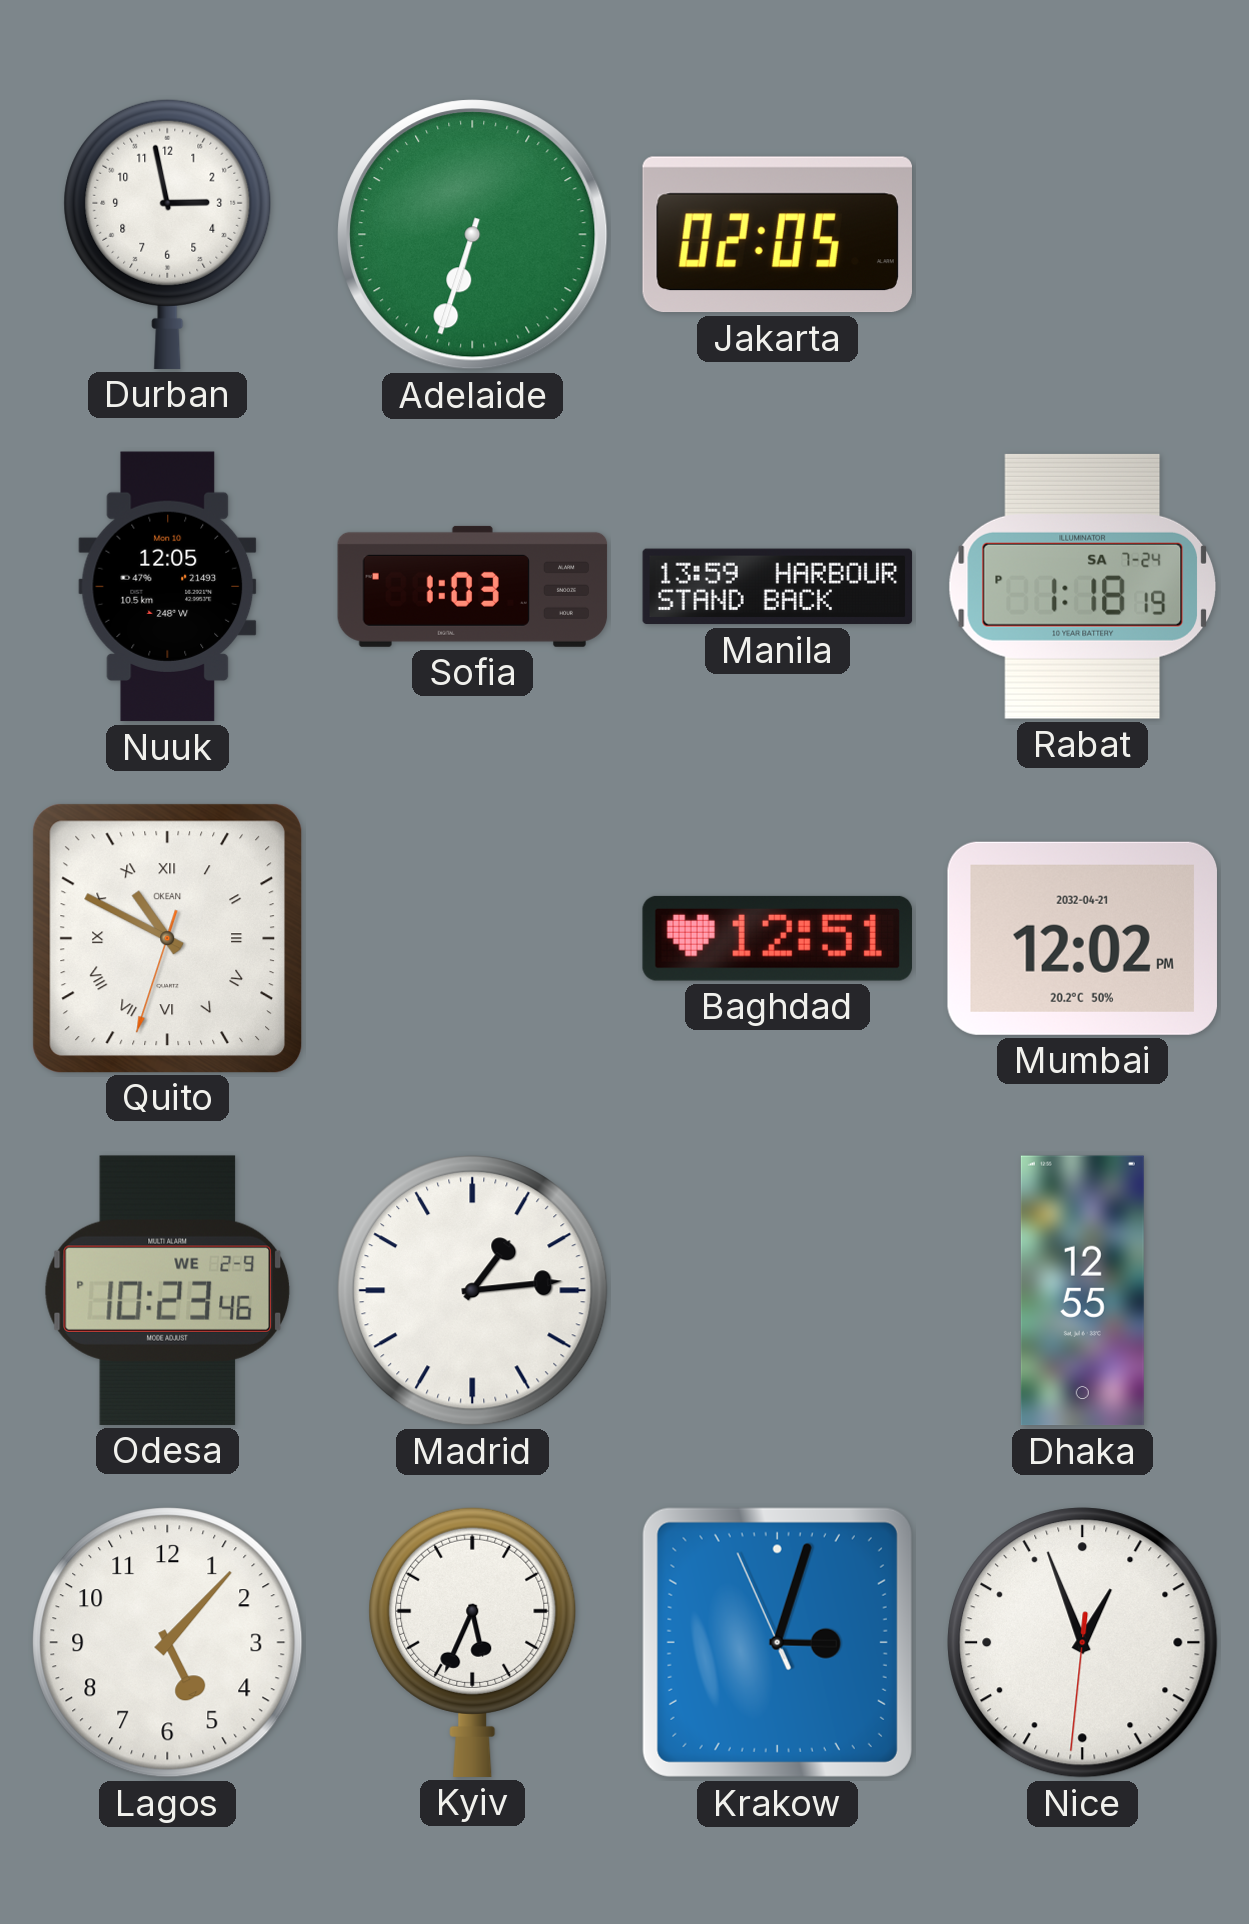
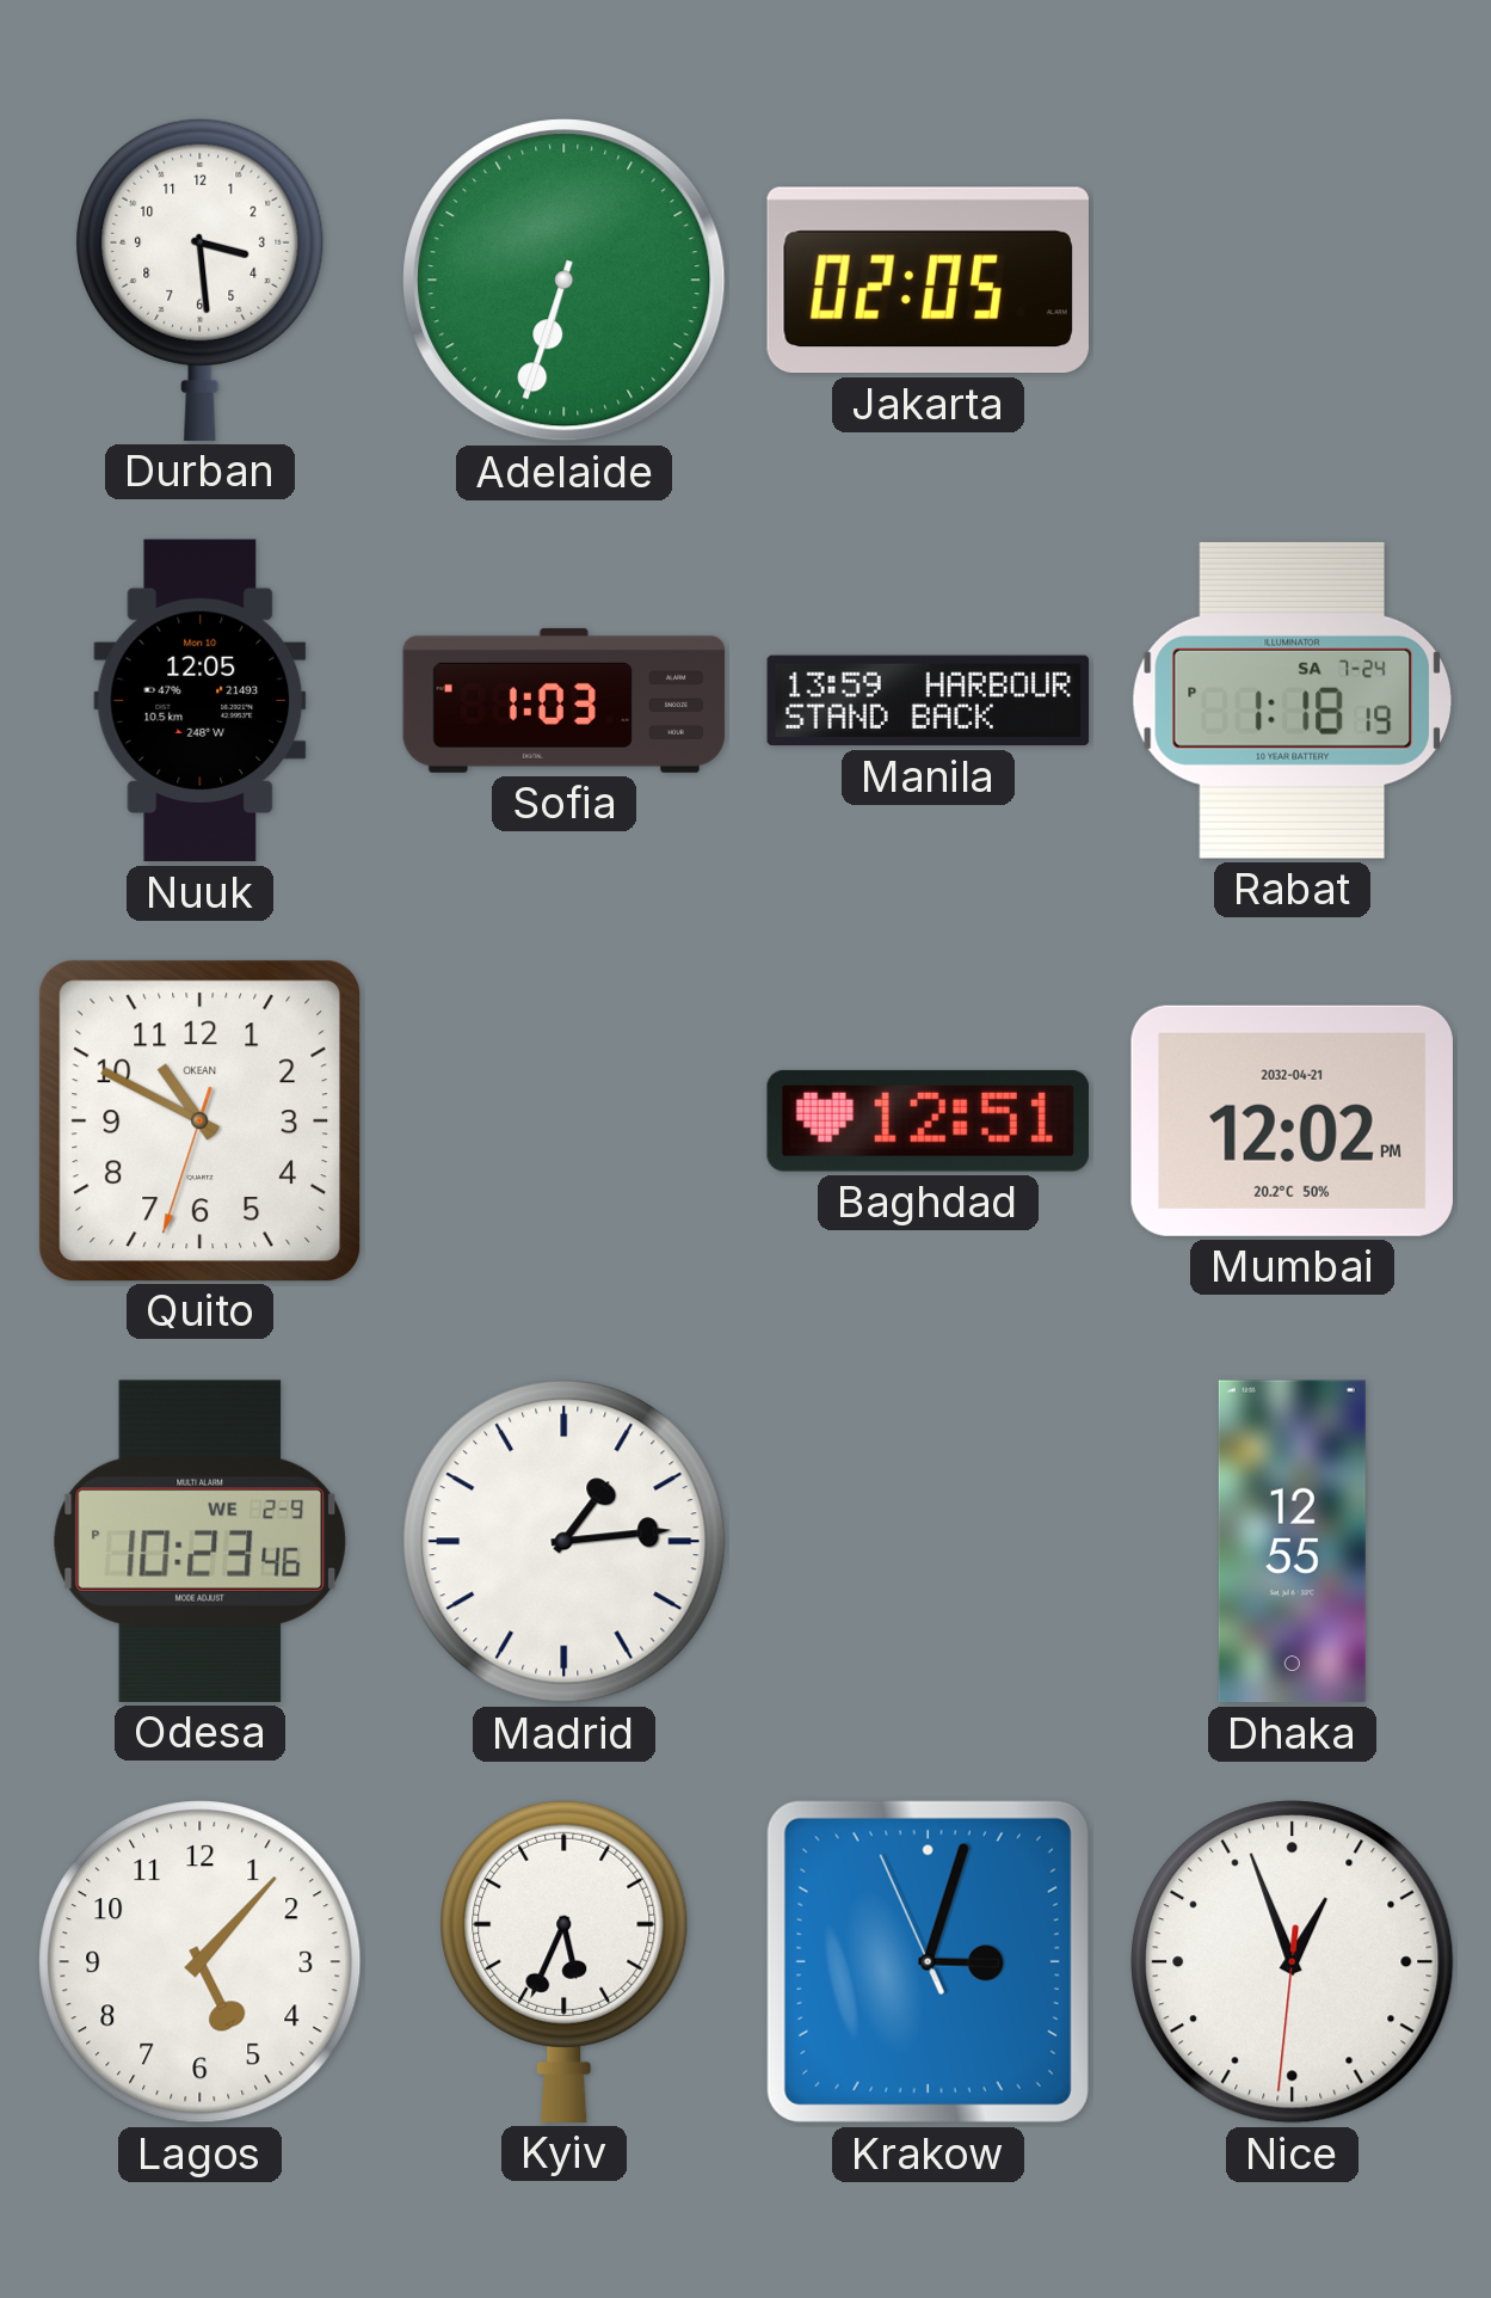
Durban: 2:58 -> 3:29
Quito numerals: Roman -> Arabic
